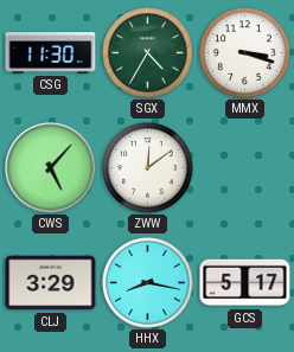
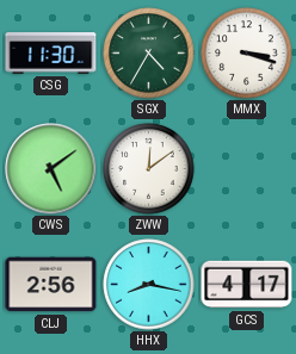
CWS: 5:07 -> 5:09
CLJ: 3:29 -> 2:56
GCS: 5:17 -> 4:17
